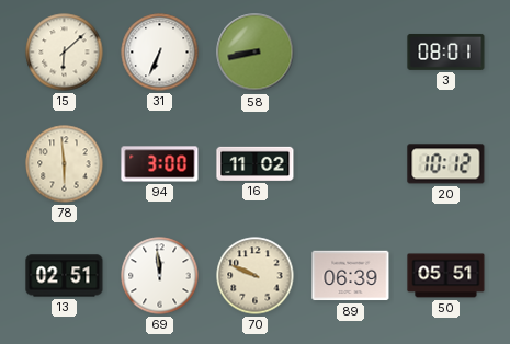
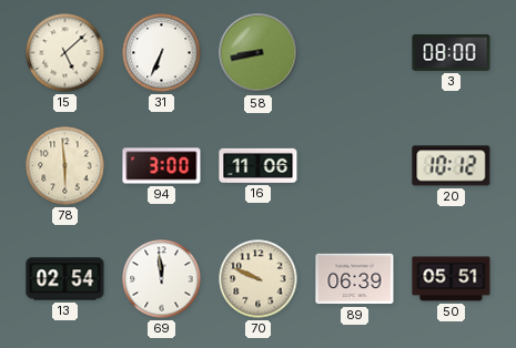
15: 6:08 -> 5:08
3: 08:01 -> 08:00
16: 11:02 -> 11:06
13: 02:51 -> 02:54
